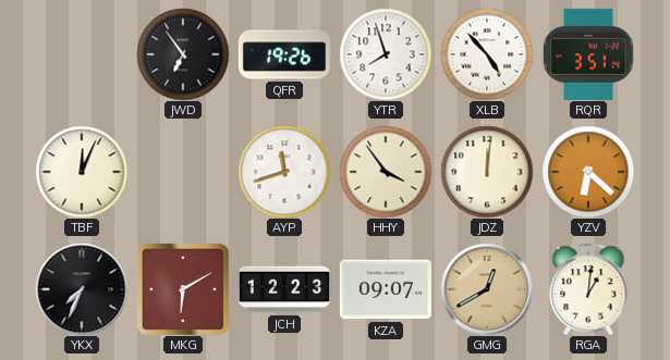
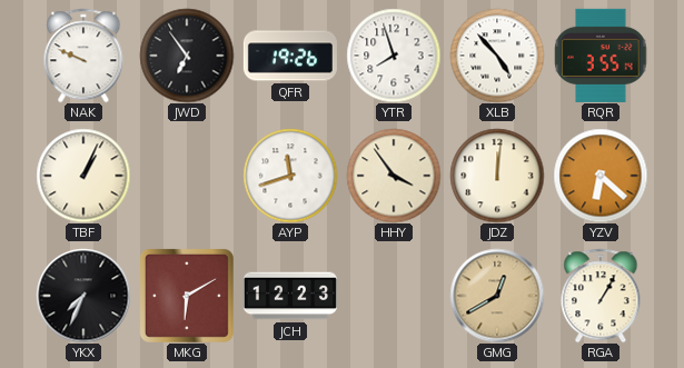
NAK: none -> 9:49
RQR: 3:51 -> 3:55
TBF: 12:04 -> 1:04
KZA: 09:07 -> none
RGA: 1:01 -> 1:05
